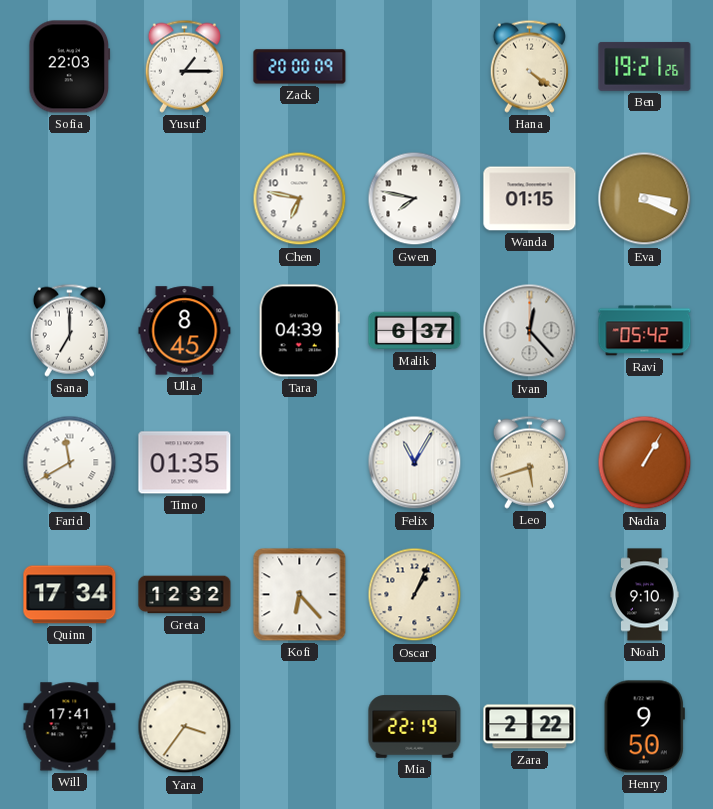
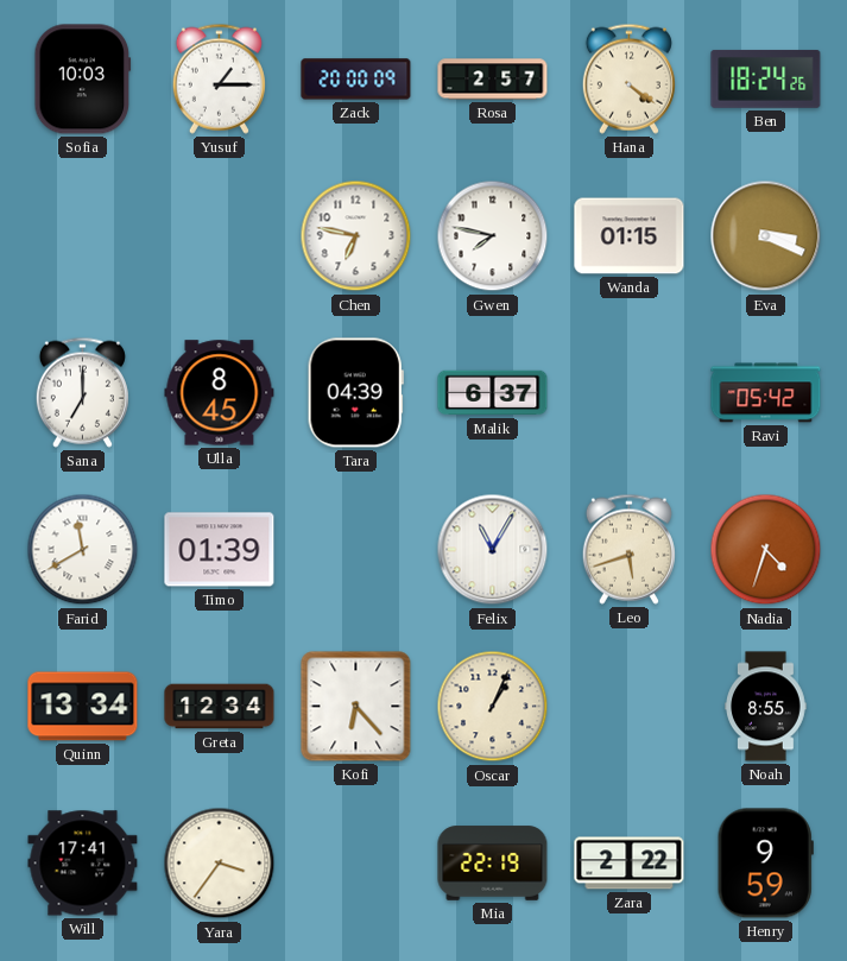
Sofia: 22:03 -> 10:03
Rosa: none -> 2:57
Ben: 19:21 -> 18:24
Ivan: 12:23 -> none
Timo: 01:35 -> 01:39
Nadia: 1:05 -> 4:33
Quinn: 17:34 -> 13:34
Greta: 12:32 -> 12:34
Noah: 9:10 -> 8:55
Henry: 9:50 -> 9:59
